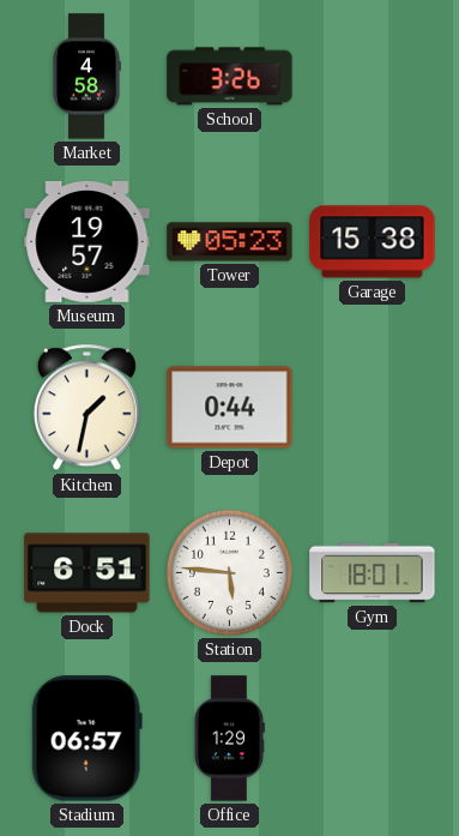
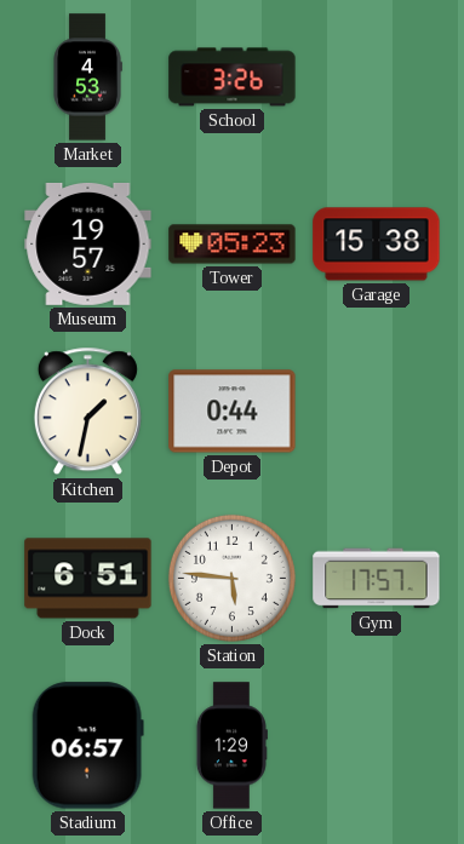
Market: 4:58 -> 4:53
Gym: 18:01 -> 17:57
